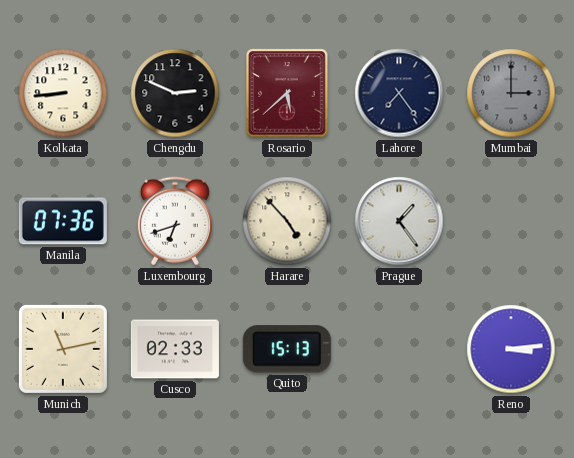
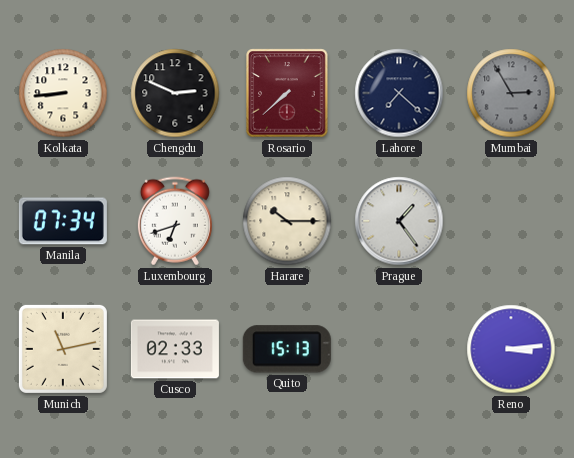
Rosario: 5:38 -> 7:38
Lahore: 7:24 -> 7:22
Mumbai: 3:00 -> 2:55
Manila: 07:36 -> 07:34
Harare: 4:53 -> 10:15
